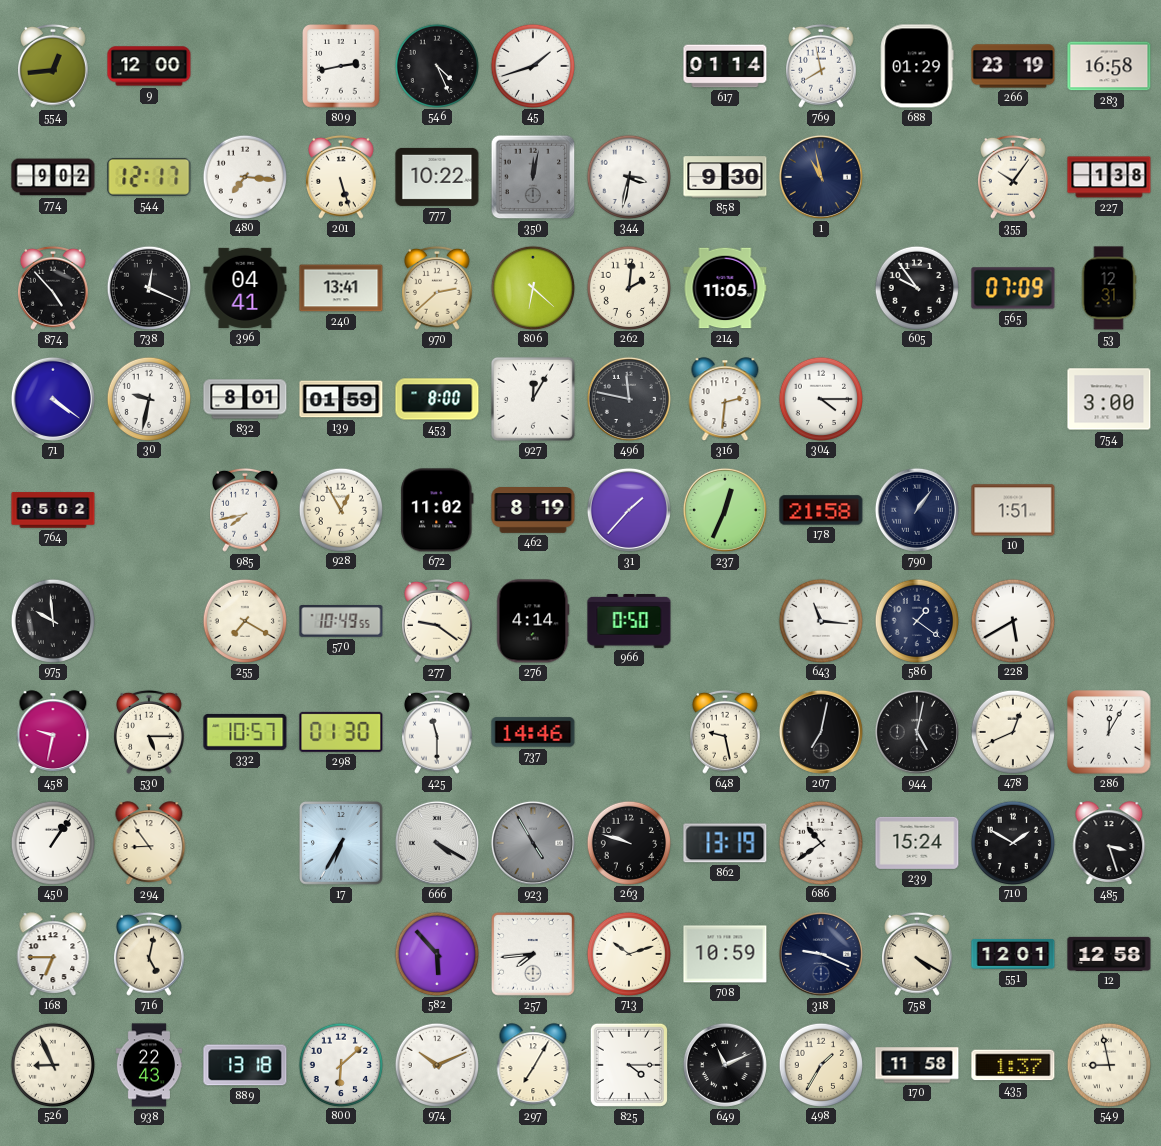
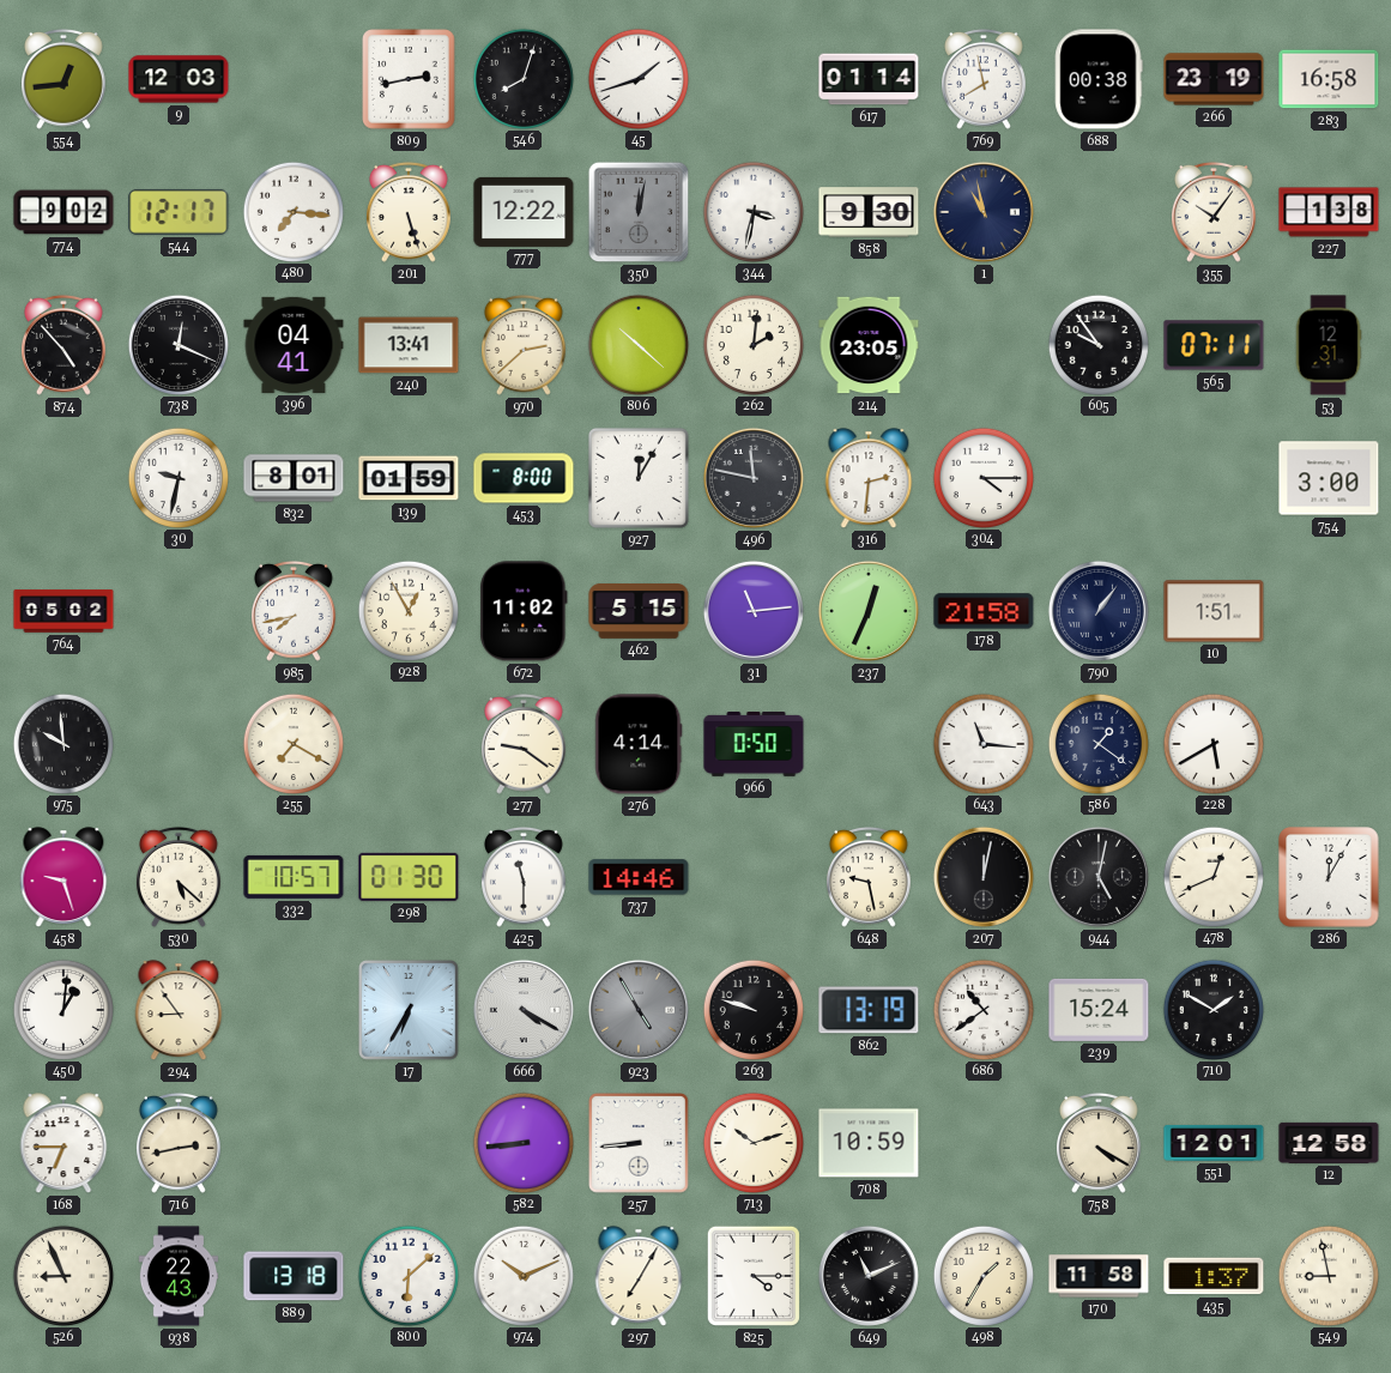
9: 12:00 -> 12:03
546: 4:26 -> 8:03
688: 01:29 -> 00:38
777: 10:22 -> 12:22
806: 6:22 -> 10:22
214: 11:05 -> 23:05
565: 07:09 -> 07:11
71: 4:21 -> none
462: 8:19 -> 5:15
31: 1:37 -> 11:14
570: 10:49 -> none
458: 9:32 -> 9:27
530: 5:15 -> 5:22
207: 7:02 -> 12:02
450: 1:06 -> 1:01
485: 3:27 -> none
716: 5:02 -> 2:43
582: 5:53 -> 8:44
257: 7:44 -> 8:44
318: 9:19 -> none
